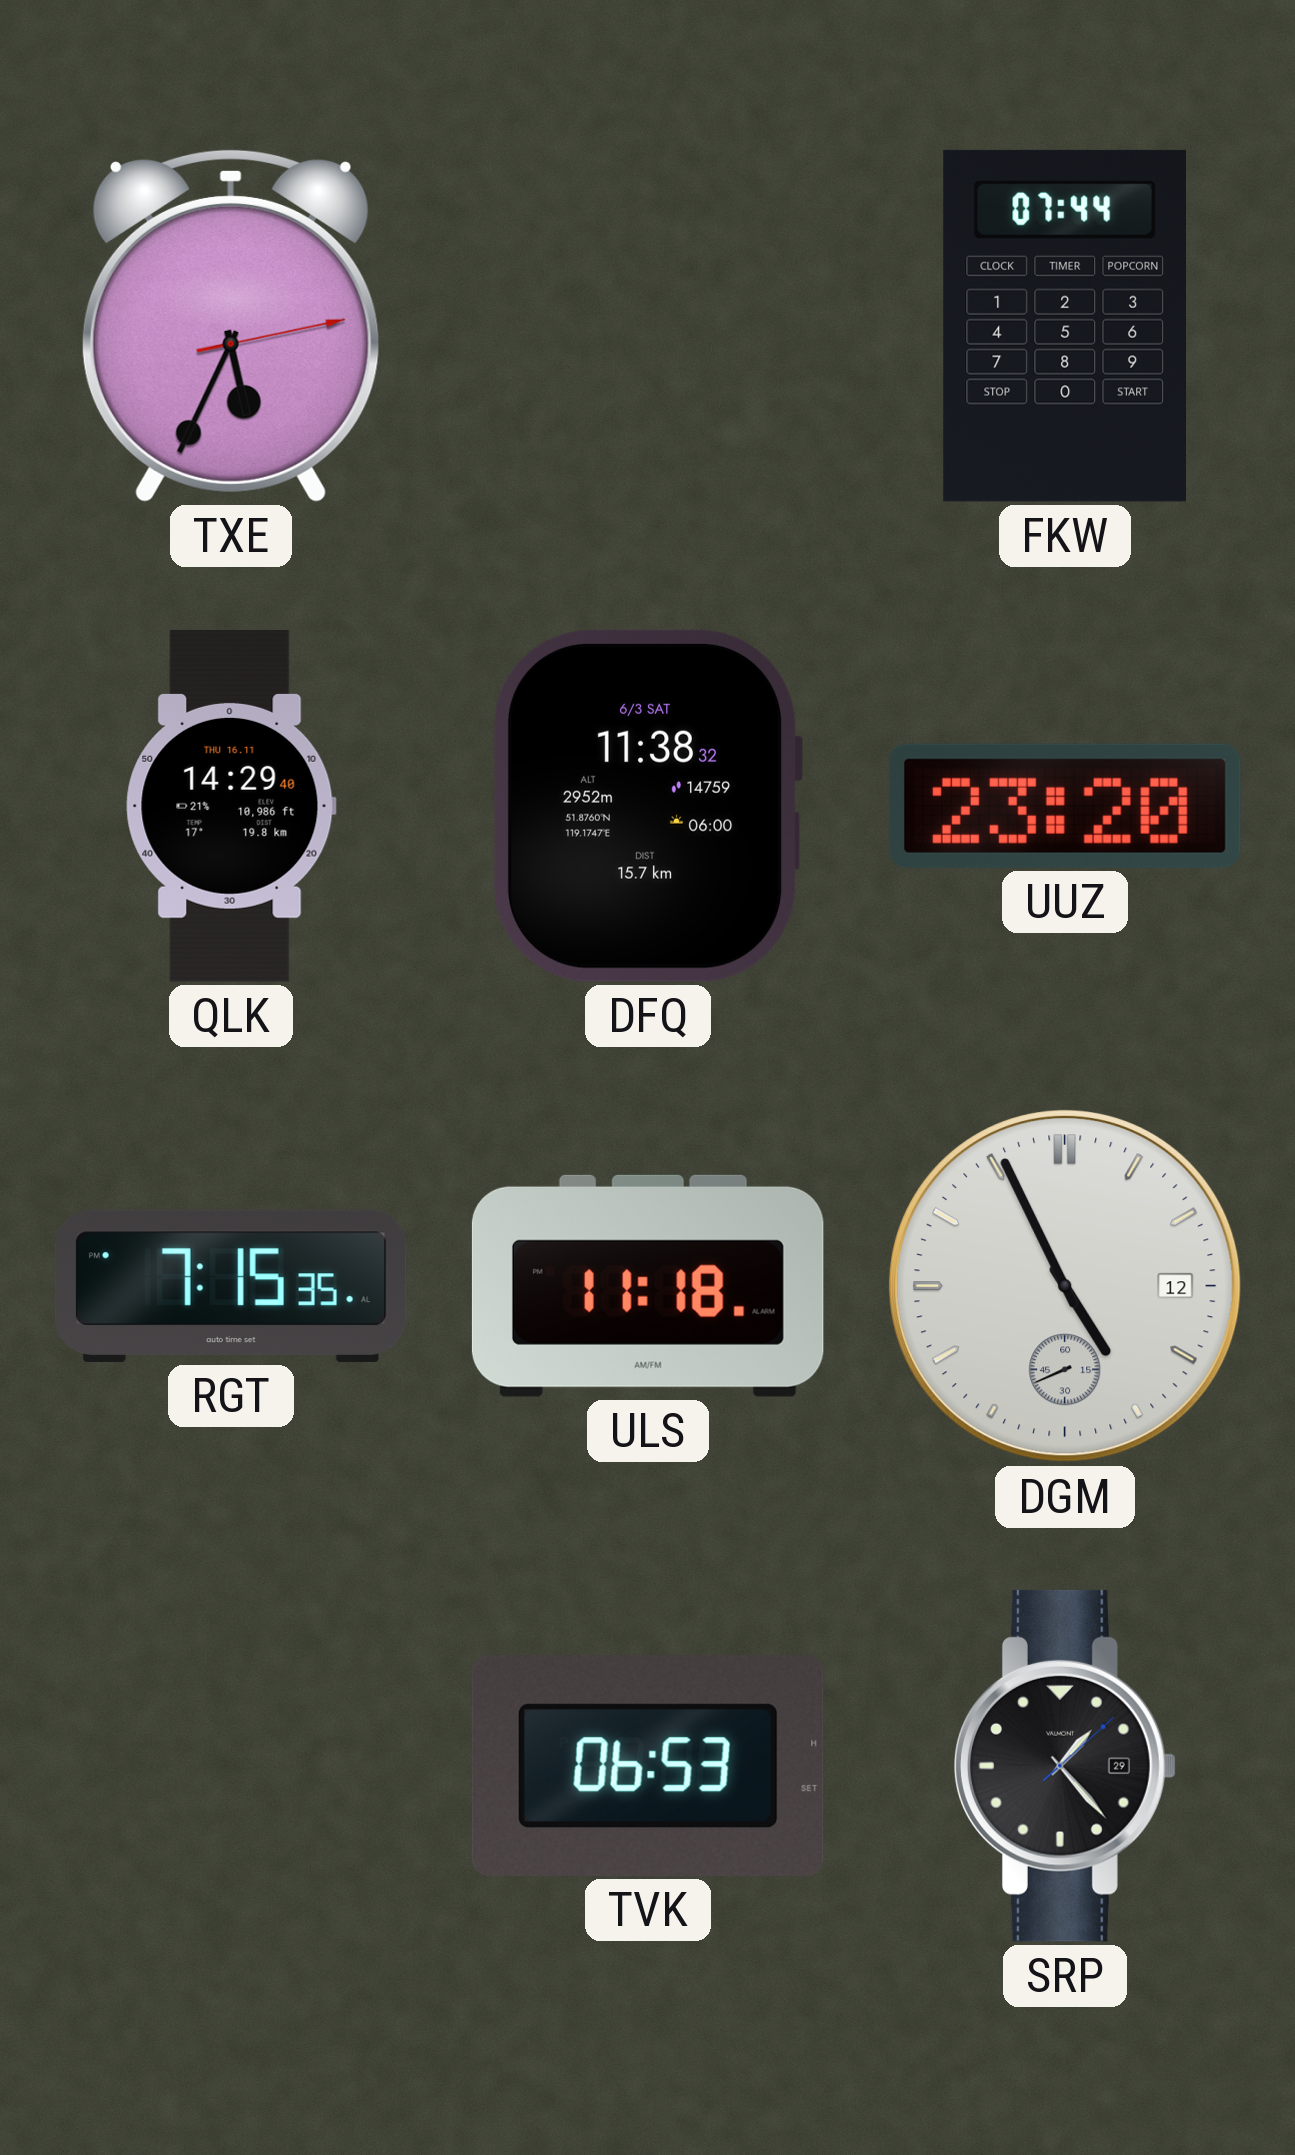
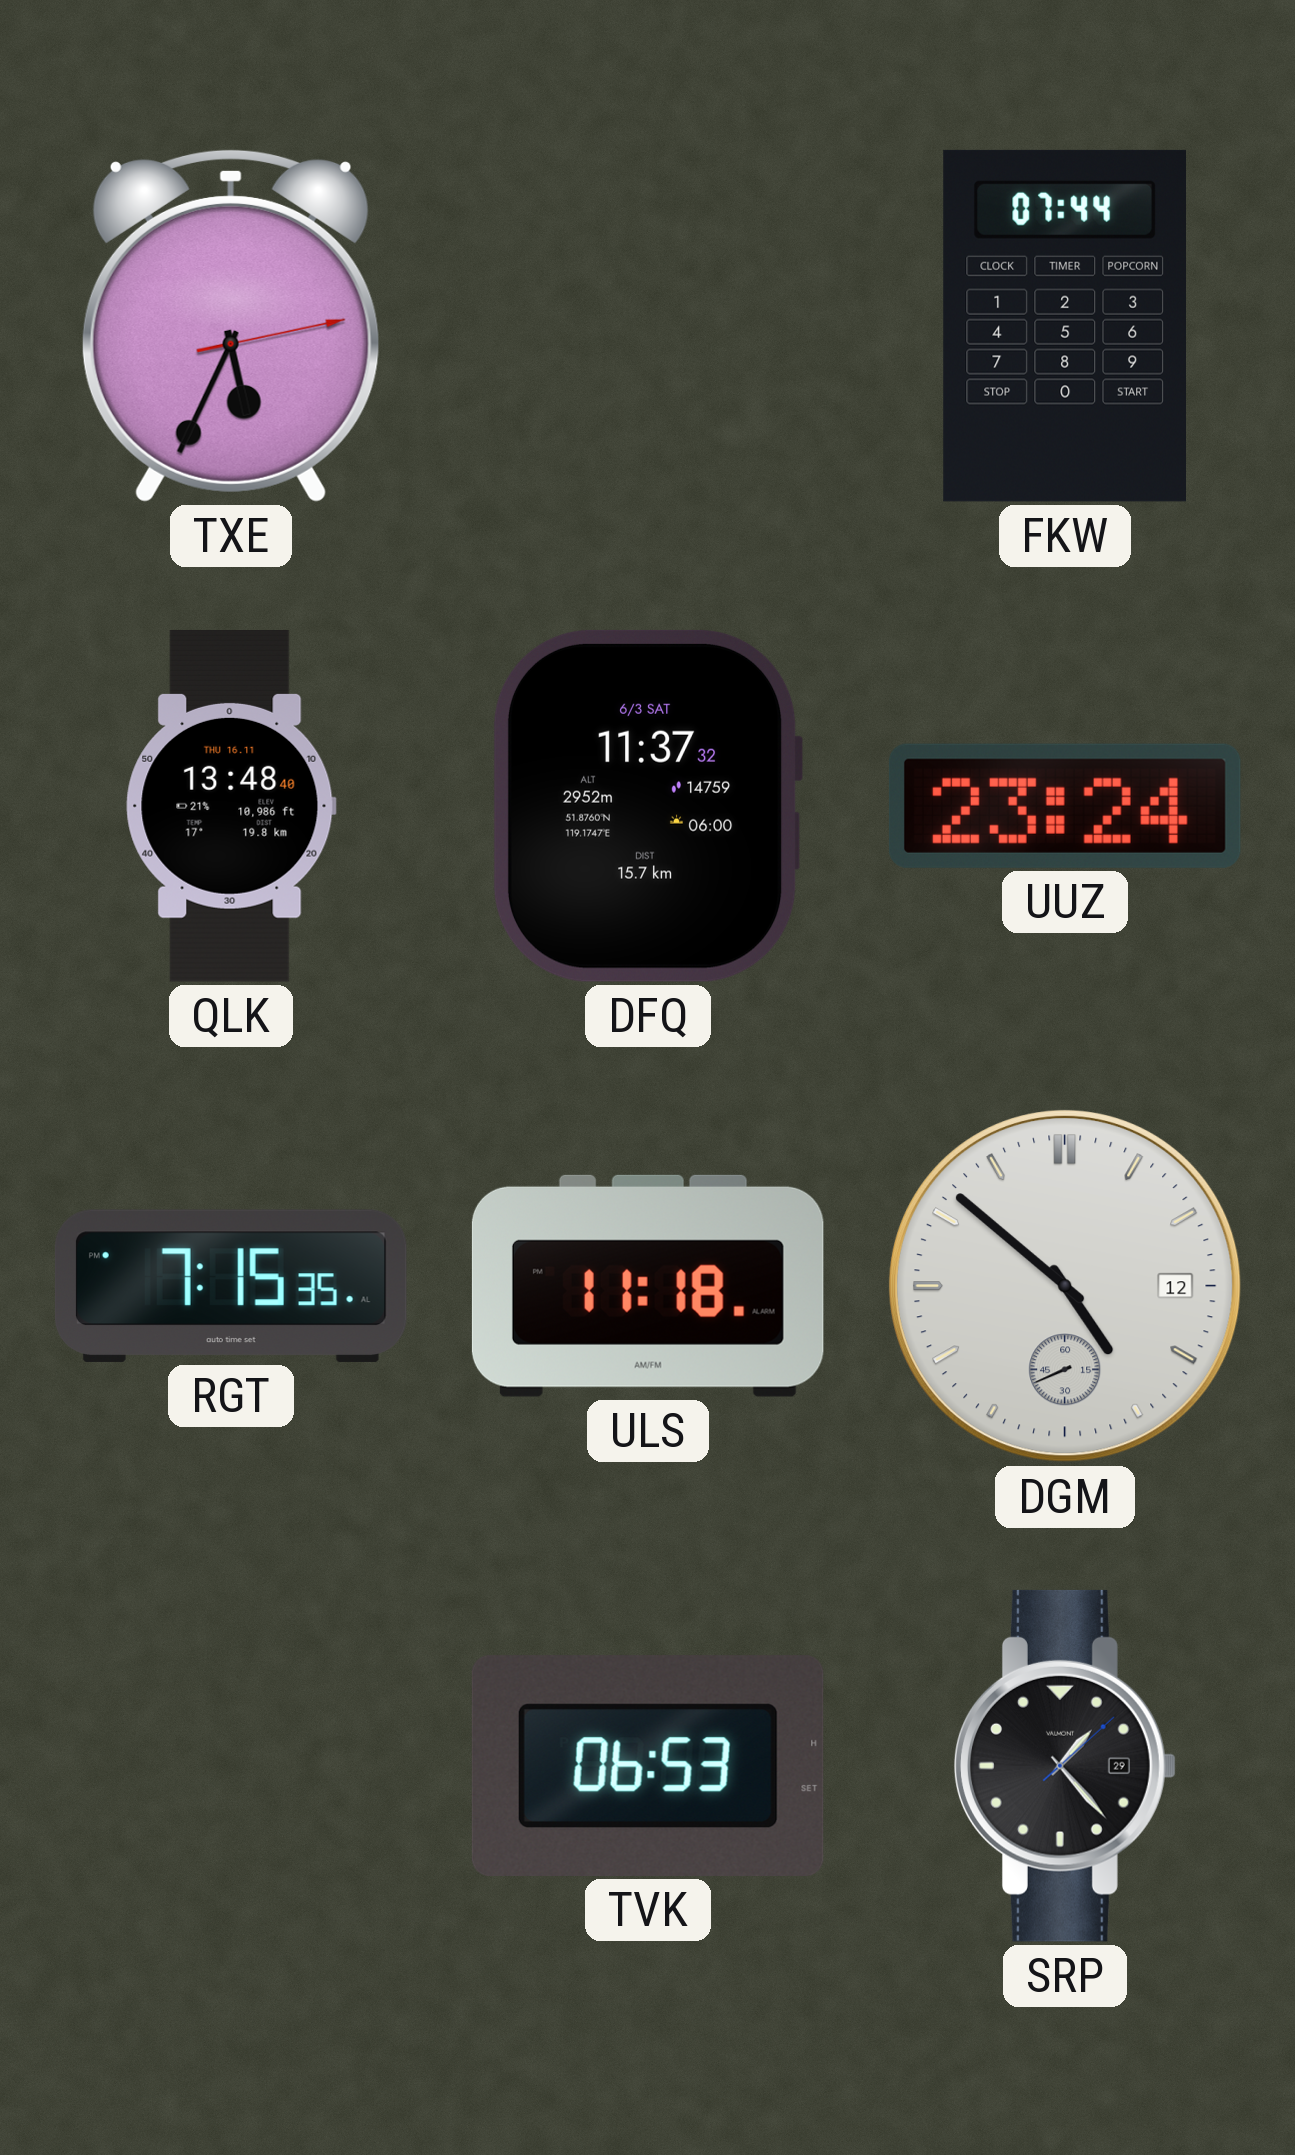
QLK: 14:29 -> 13:48
DFQ: 11:38 -> 11:37
UUZ: 23:20 -> 23:24
DGM: 4:55 -> 4:51
